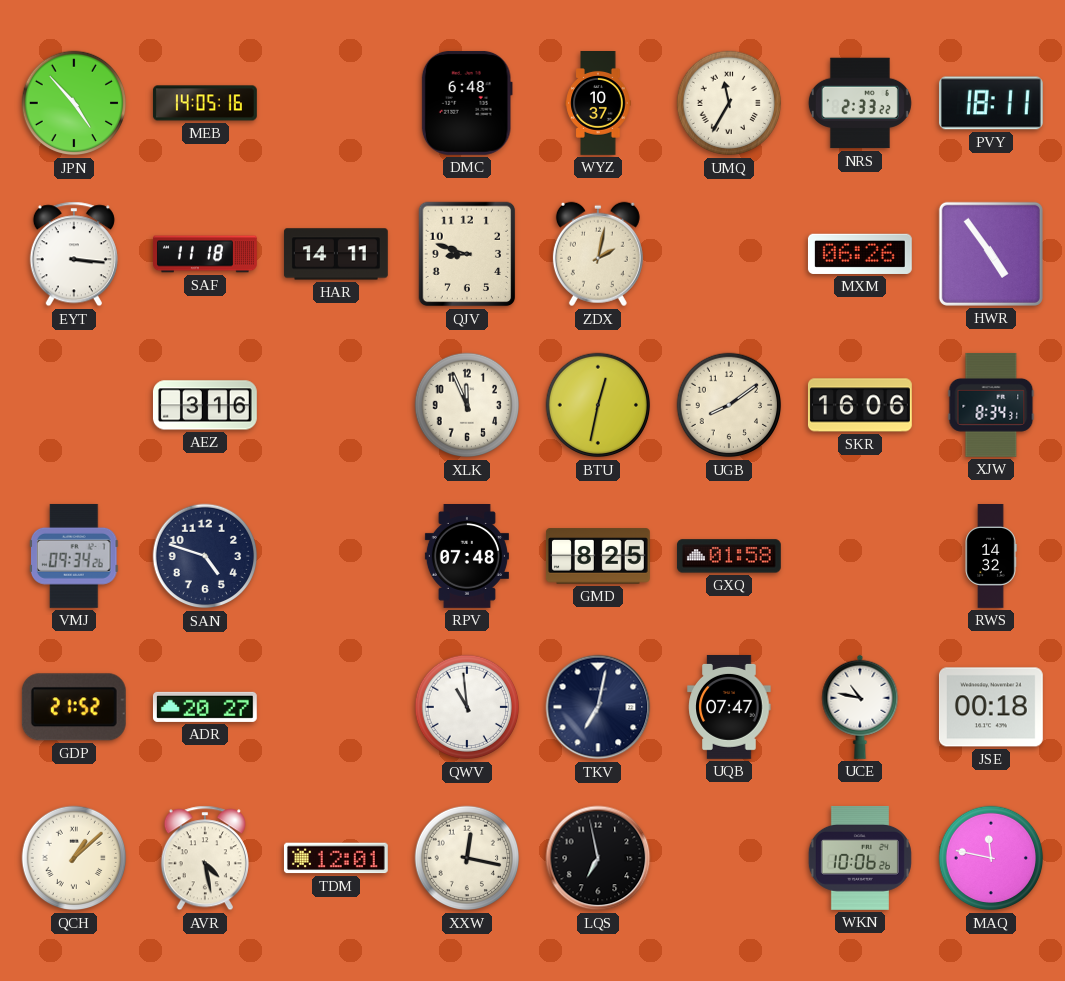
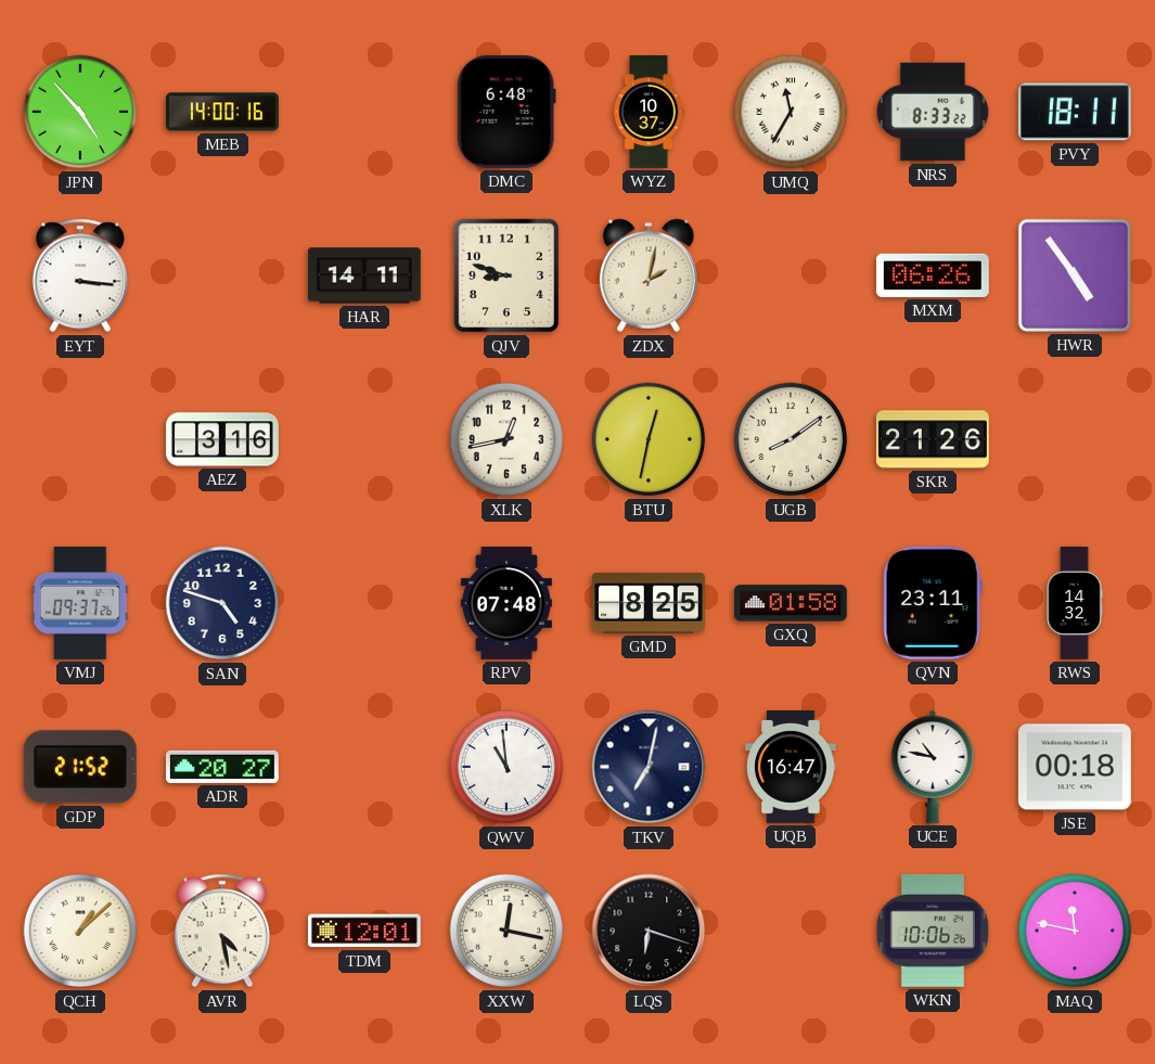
MEB: 14:05 -> 14:00
NRS: 2:33 -> 8:33
SAF: 11:18 -> none
XLK: 11:56 -> 12:43
SKR: 16:06 -> 21:26
XJW: 8:34 -> none
VMJ: 09:34 -> 09:37
QVN: none -> 23:11
UQB: 07:47 -> 16:47
LQS: 6:58 -> 6:18
